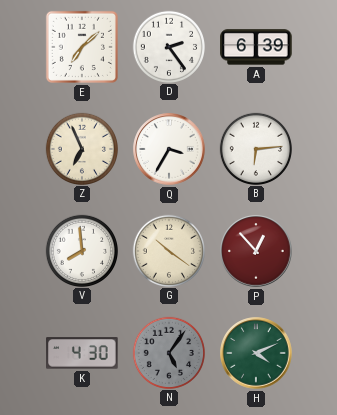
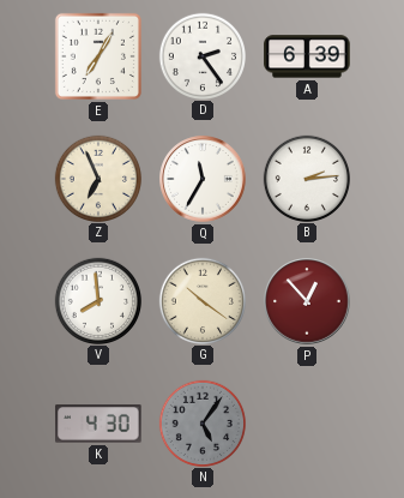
E: 7:08 -> 7:05
Q: 3:35 -> 11:35
B: 6:14 -> 2:14
H: 4:11 -> none
